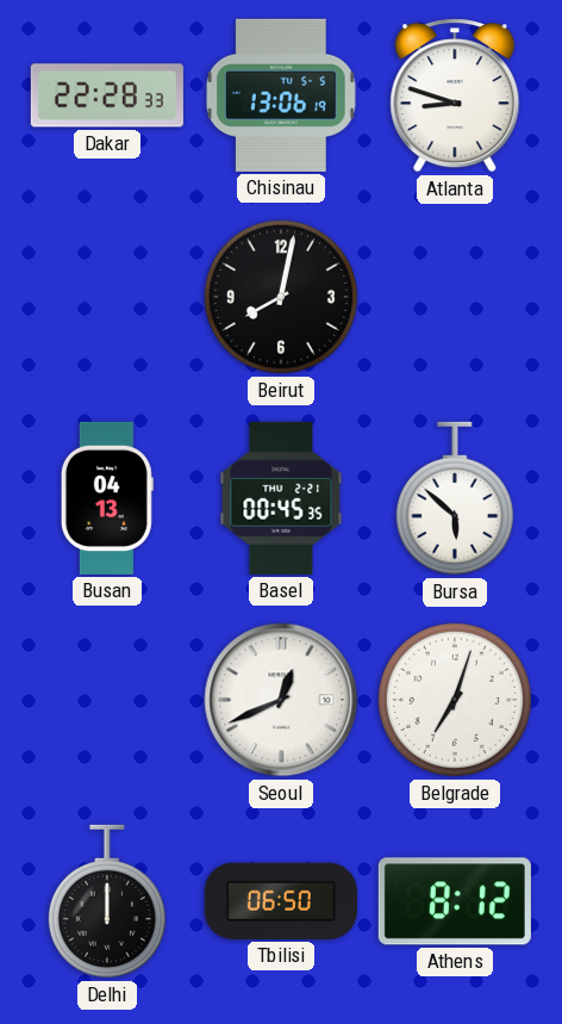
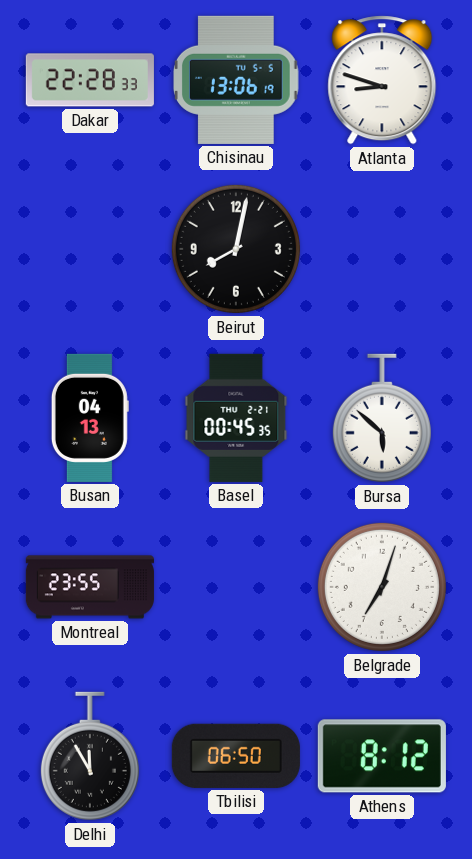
Montreal: none -> 23:55
Seoul: 12:41 -> none
Delhi: 12:00 -> 11:55
